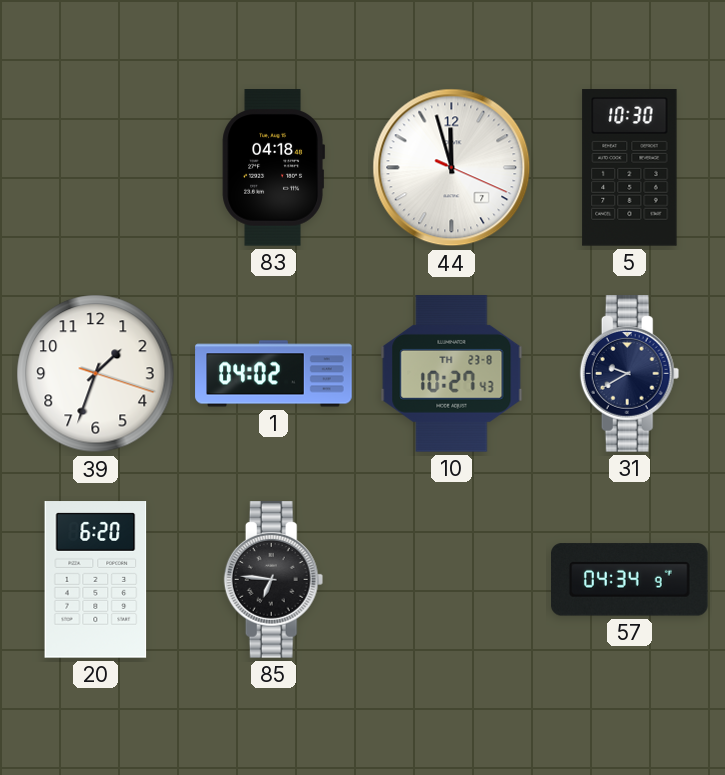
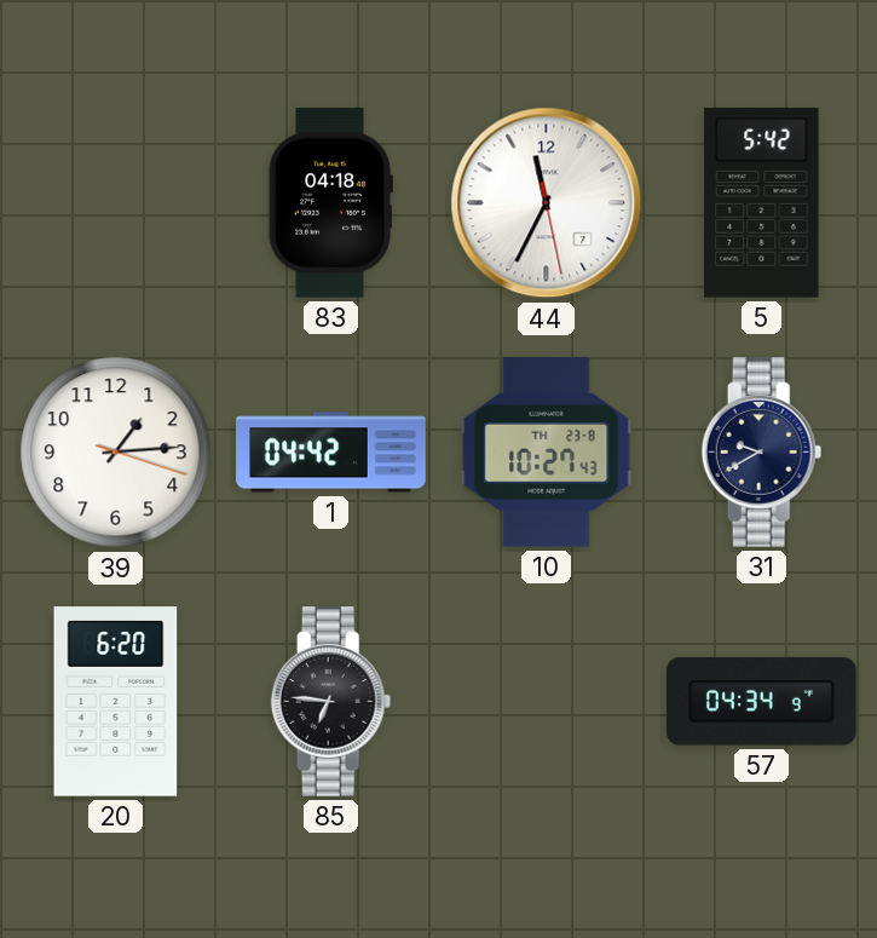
44: 11:57 -> 11:34
5: 10:30 -> 5:42
39: 1:33 -> 1:14
1: 04:02 -> 04:42
